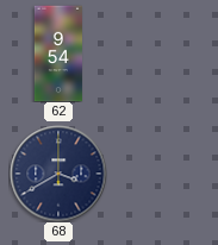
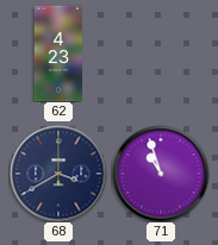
62: 9:54 -> 4:23
71: none -> 10:57
